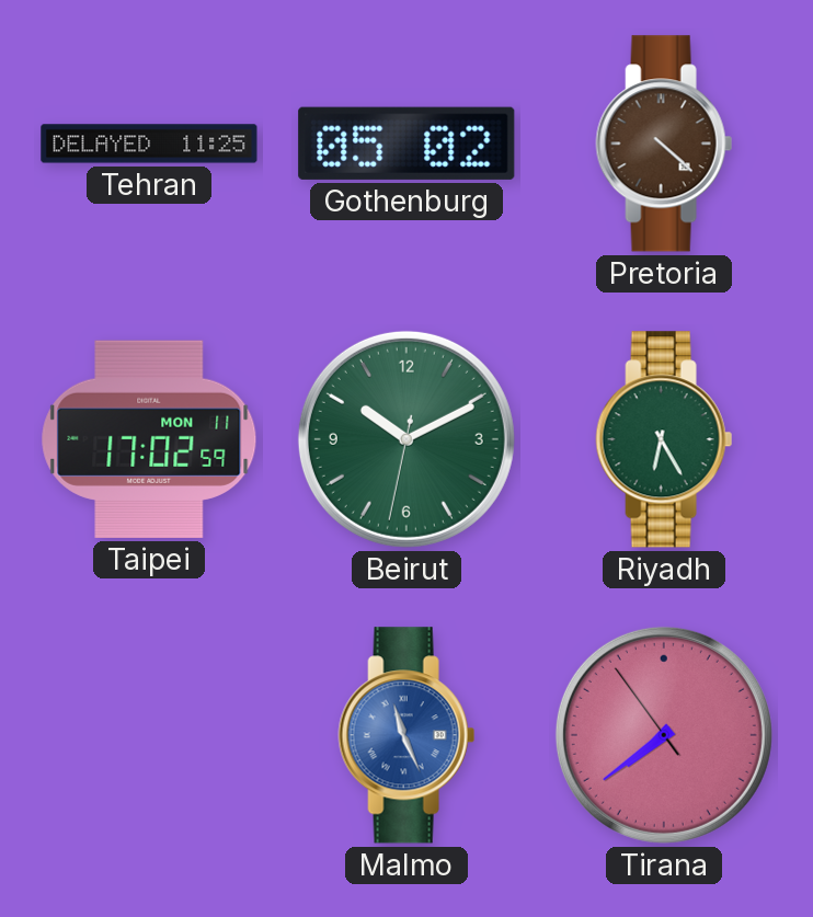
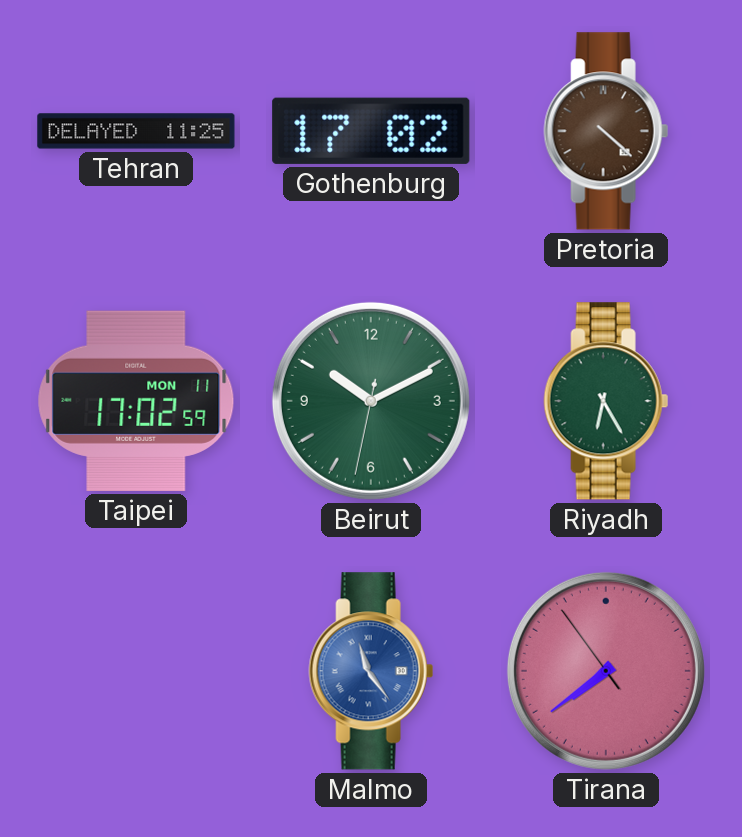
Gothenburg: 05:02 -> 17:02
Malmo: 11:26 -> 11:24
